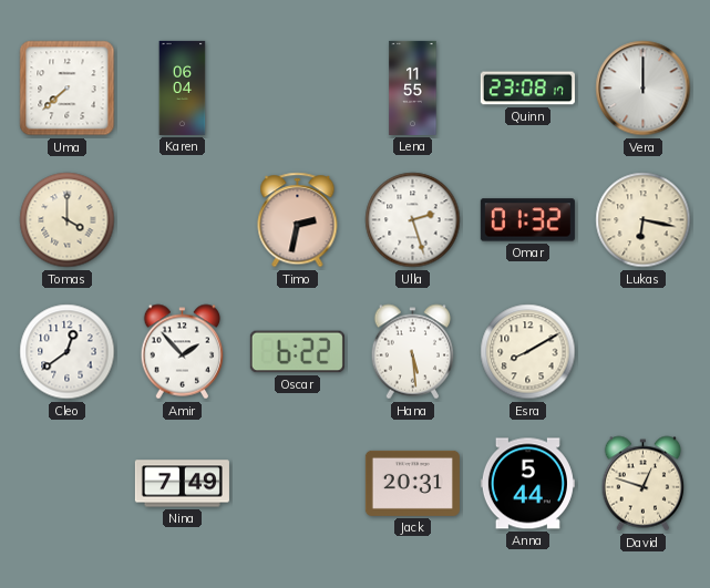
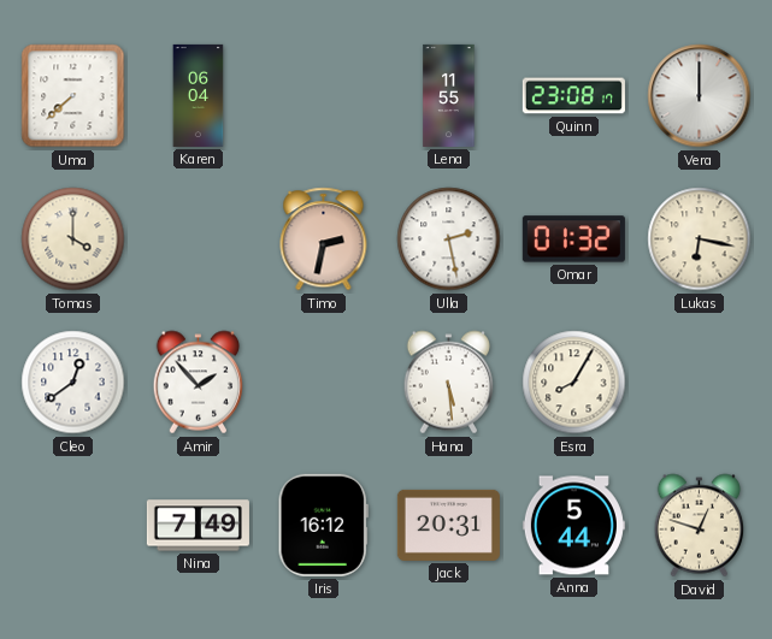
Ulla: 2:27 -> 2:28
Oscar: 6:22 -> none
Esra: 8:10 -> 8:05
Iris: none -> 16:12
